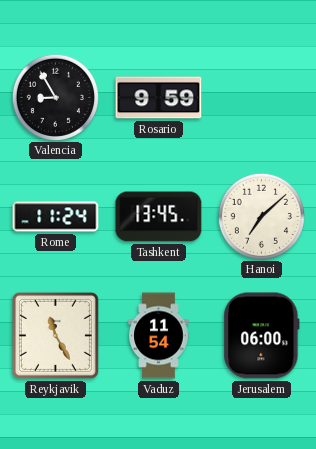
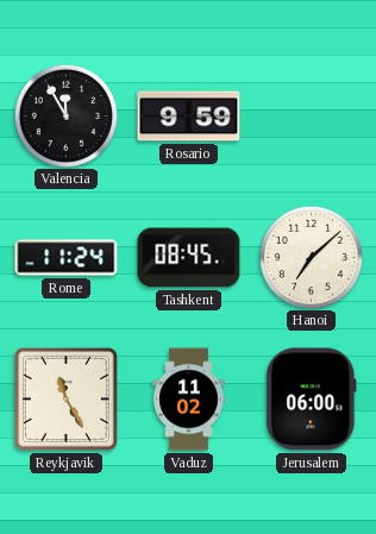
Valencia: 8:55 -> 11:55
Tashkent: 13:45 -> 08:45
Vaduz: 11:54 -> 11:02
